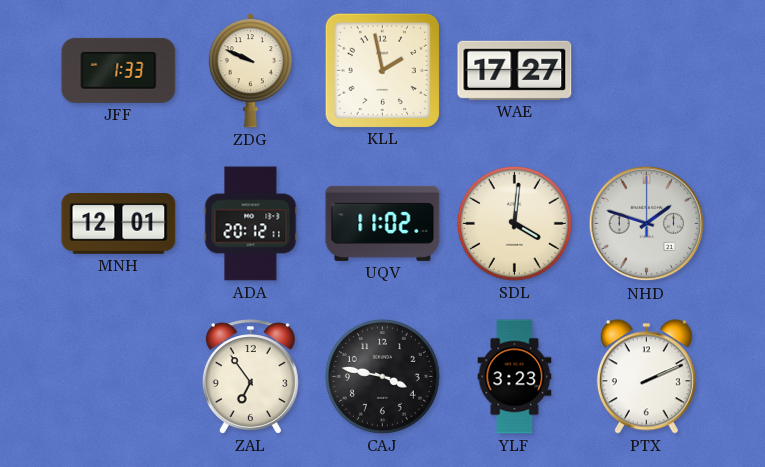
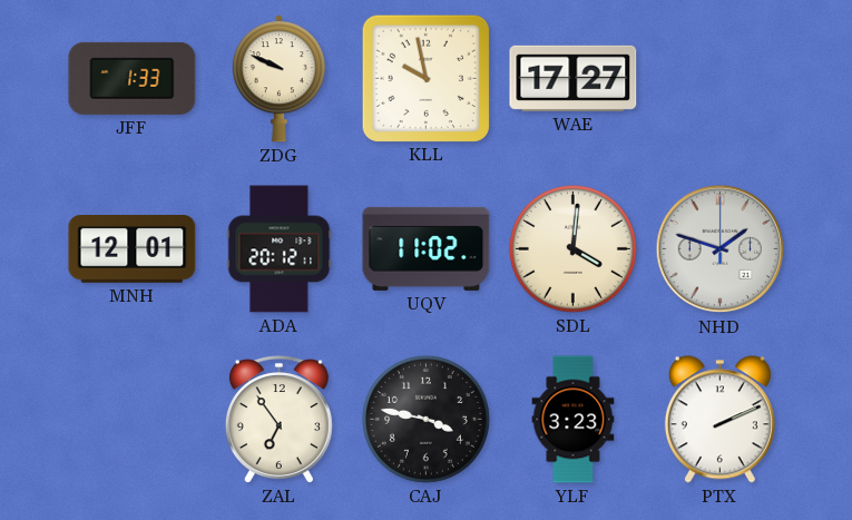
KLL: 1:58 -> 9:58
